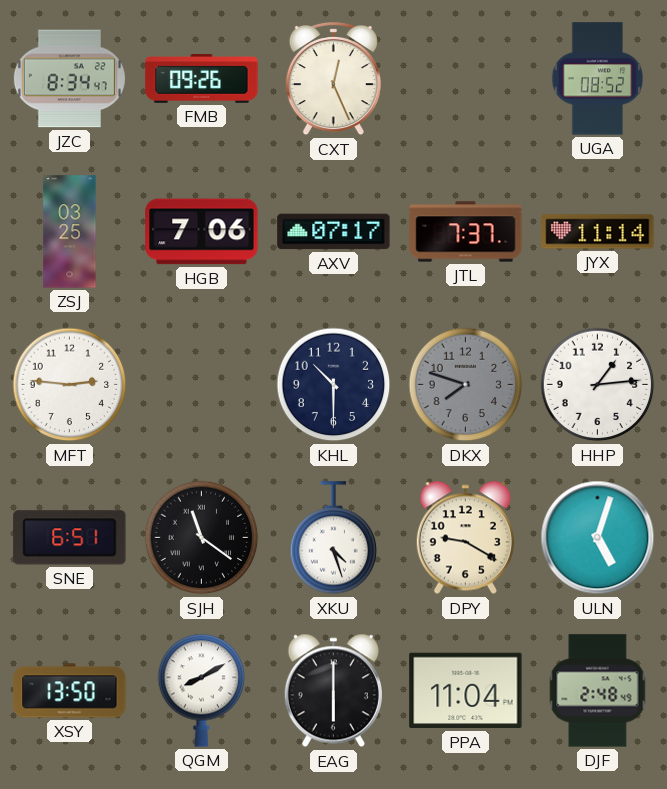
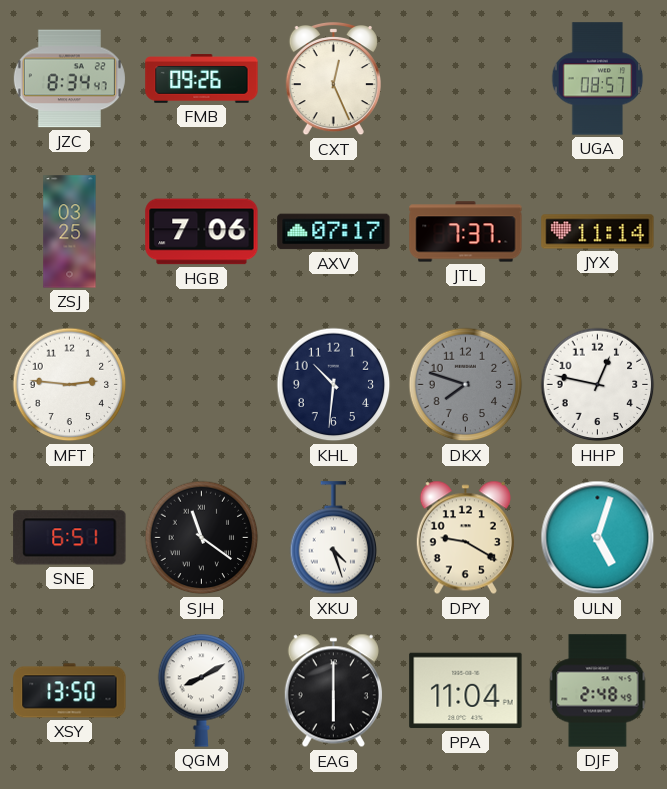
UGA: 08:52 -> 08:57
KHL: 10:30 -> 10:31
HHP: 1:14 -> 12:47
